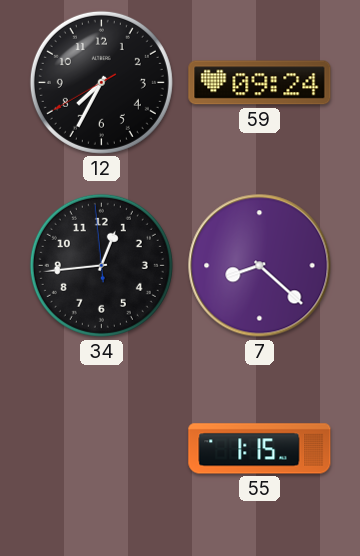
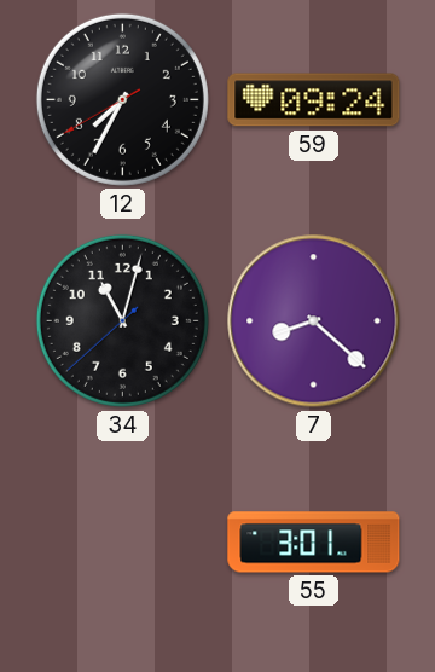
34: 12:43 -> 11:02
55: 1:15 -> 3:01
